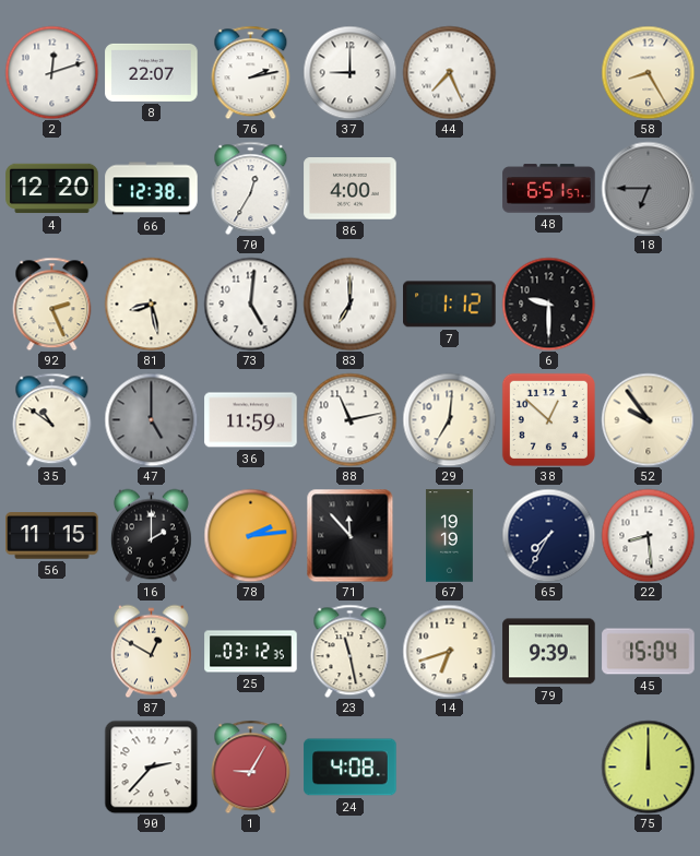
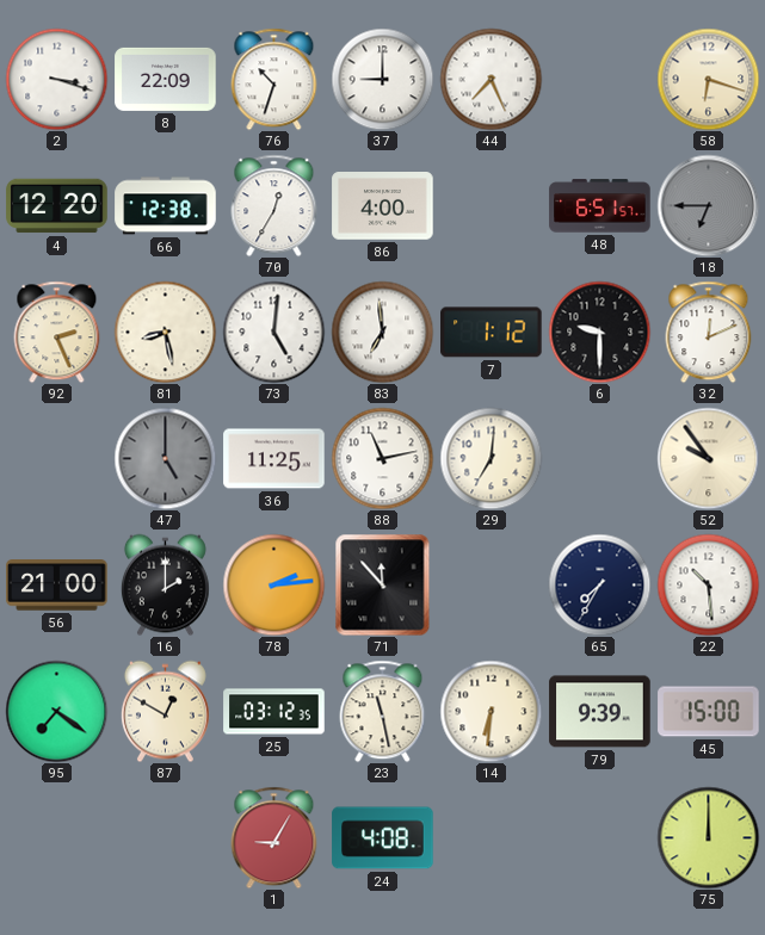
2: 12:12 -> 3:18
8: 22:07 -> 22:09
76: 2:13 -> 10:33
58: 8:25 -> 6:18
83: 7:00 -> 6:59
32: none -> 12:11
35: 10:51 -> none
36: 11:59 -> 11:25
38: 12:52 -> none
56: 11:15 -> 21:00
67: 19:19 -> none
22: 8:29 -> 10:29
95: none -> 7:21
14: 6:42 -> 6:31
45: 15:04 -> 15:00
90: 2:37 -> none
